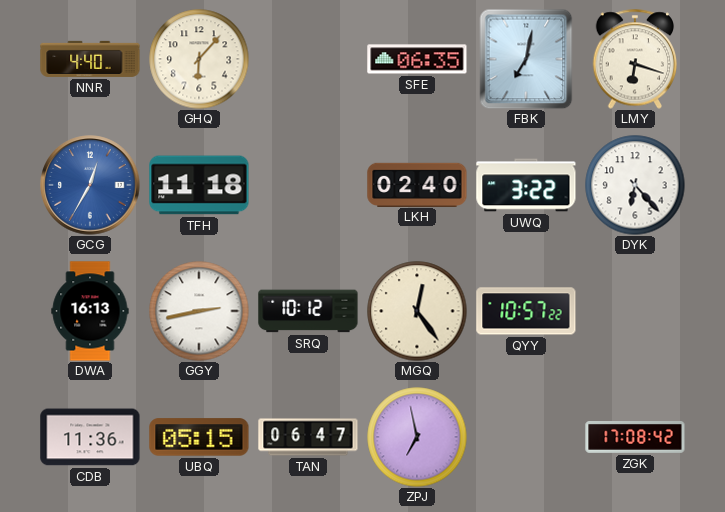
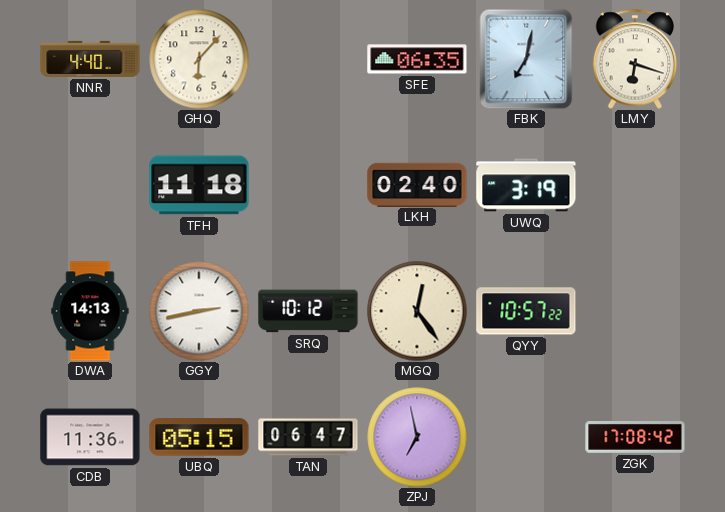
GCG: 12:35 -> none
UWQ: 3:22 -> 3:19
DYK: 6:23 -> none
DWA: 16:13 -> 14:13
